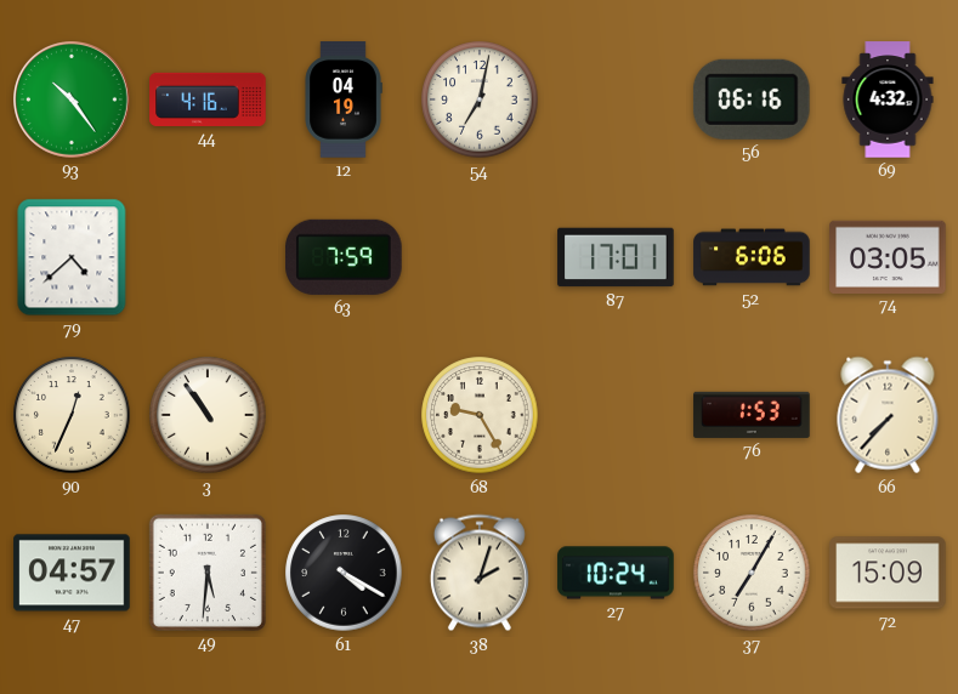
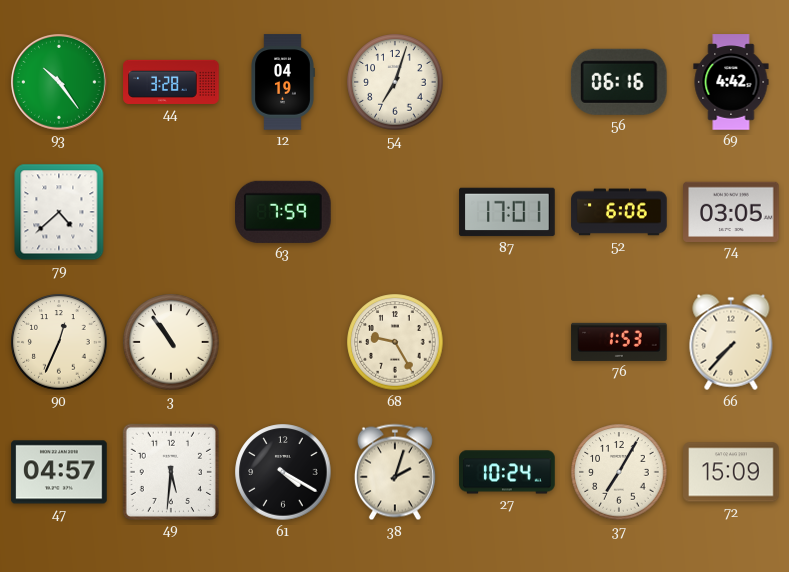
44: 4:16 -> 3:28
54: 7:02 -> 7:03
69: 4:32 -> 4:42
